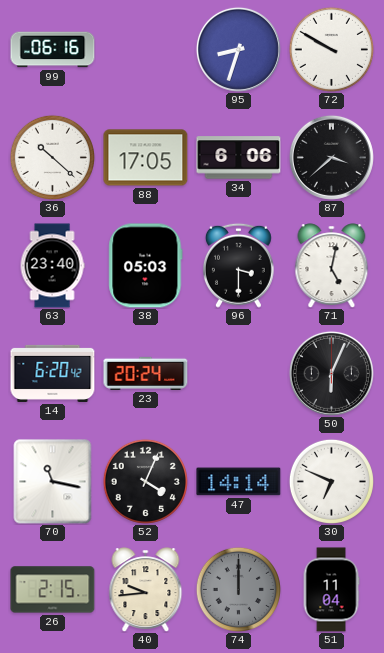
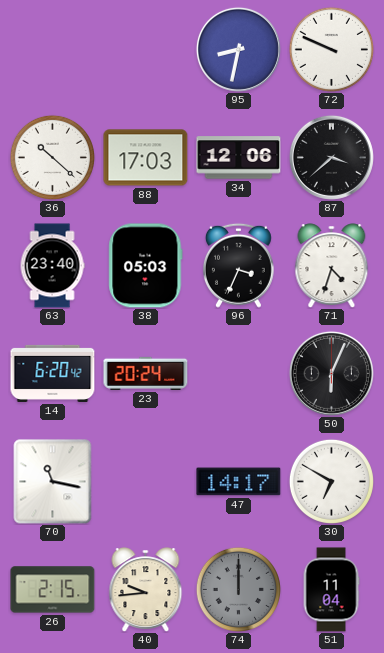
99: 06:16 -> none
95: 8:33 -> 8:32
72: 9:50 -> 9:49
88: 17:05 -> 17:03
34: 6:06 -> 12:06
96: 3:30 -> 3:34
71: 5:02 -> 4:33
52: 4:04 -> none
47: 14:14 -> 14:17
30: 6:49 -> 6:50
